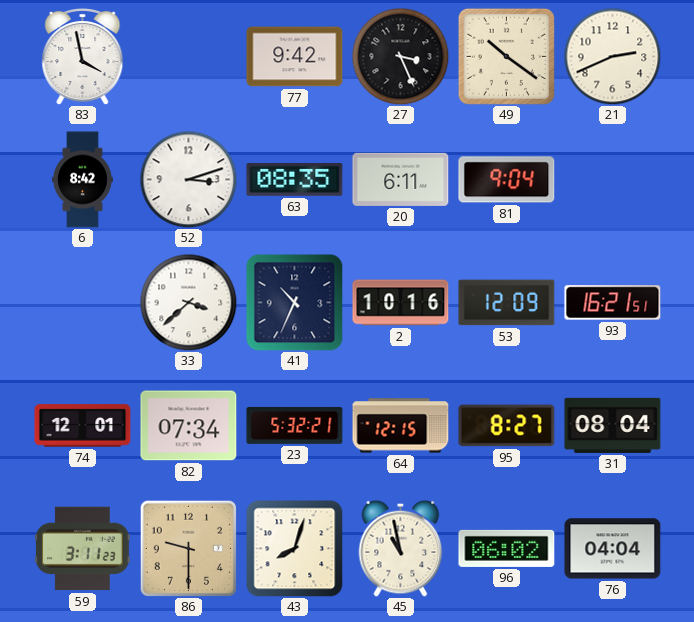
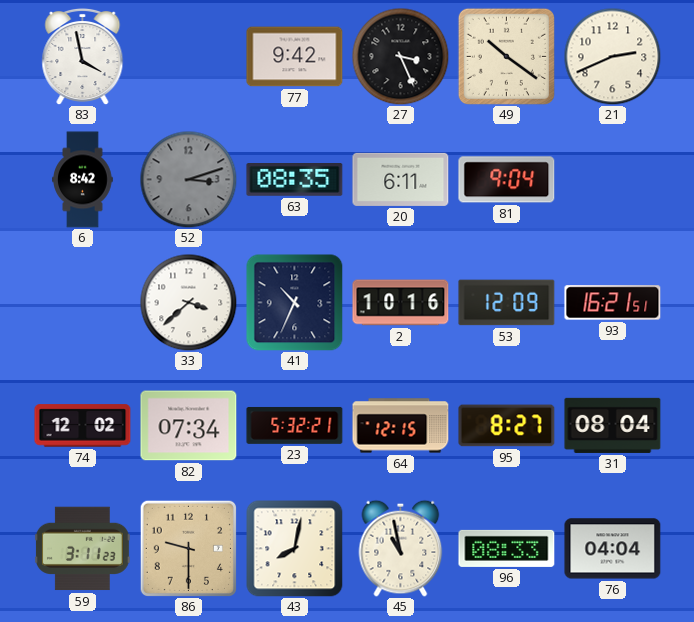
52 dial: white -> grey
74: 12:01 -> 12:02
43: 8:03 -> 8:02
96: 06:02 -> 08:33
